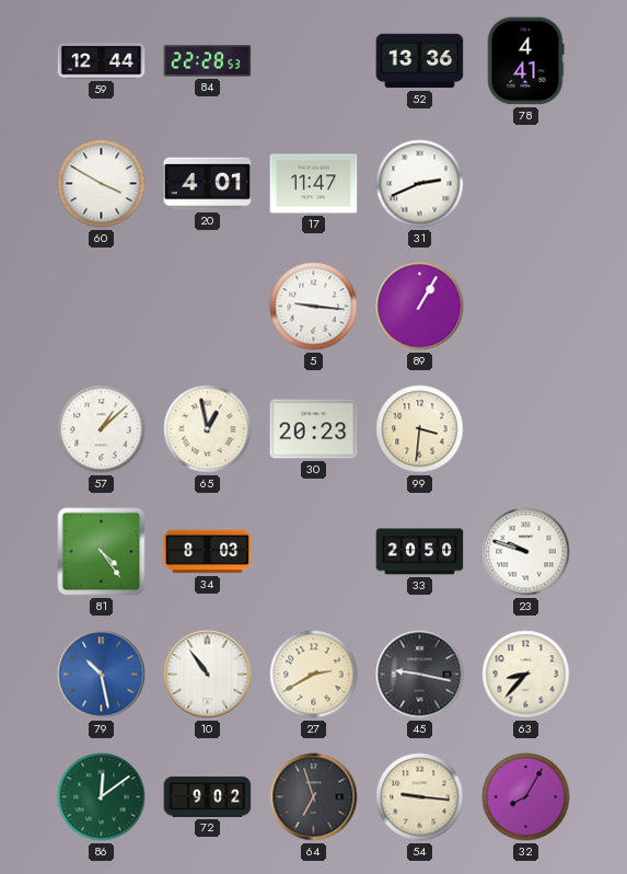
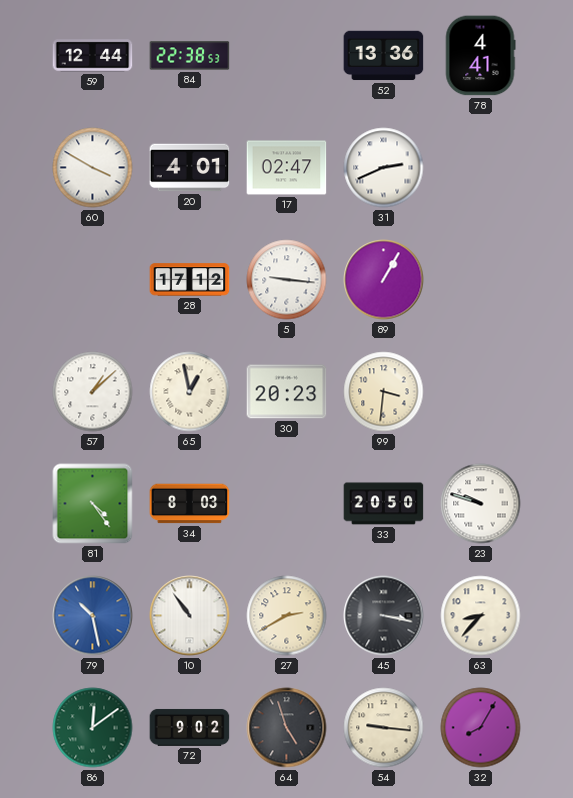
84: 22:28 -> 22:38
17: 11:47 -> 02:47
28: none -> 17:12
45: 9:17 -> 3:17
64: 6:57 -> 4:57
